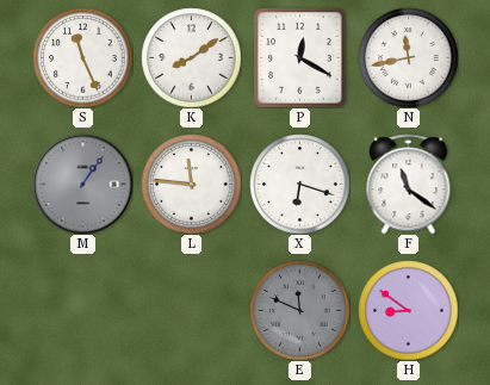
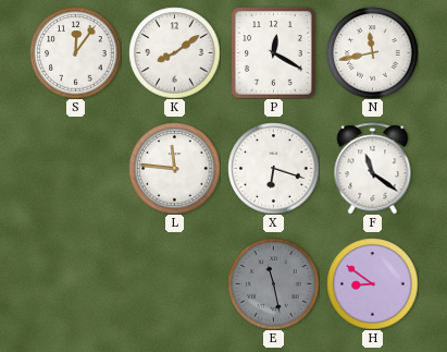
S: 11:26 -> 12:06
M: 1:06 -> none
E: 11:49 -> 11:28
